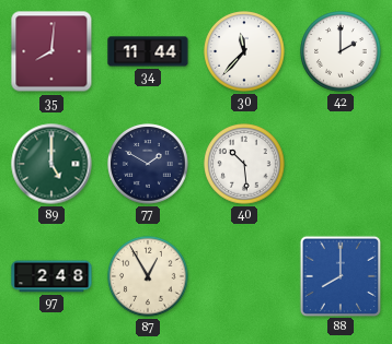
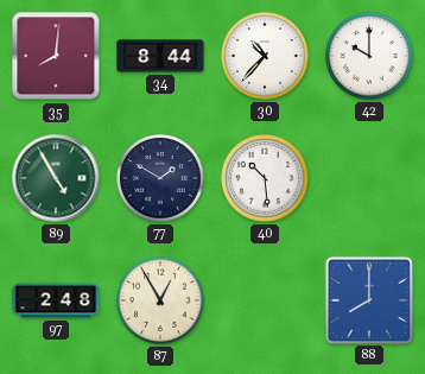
34: 11:44 -> 8:44
30: 11:37 -> 10:37
42: 2:00 -> 10:00
89: 5:00 -> 4:55
